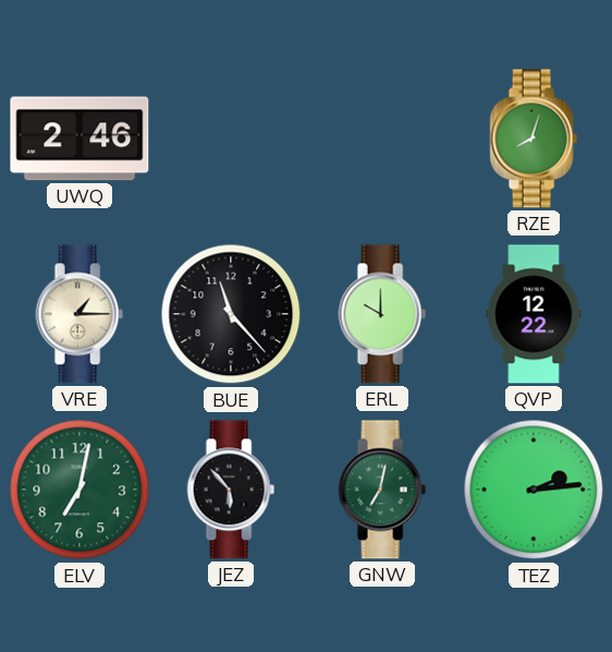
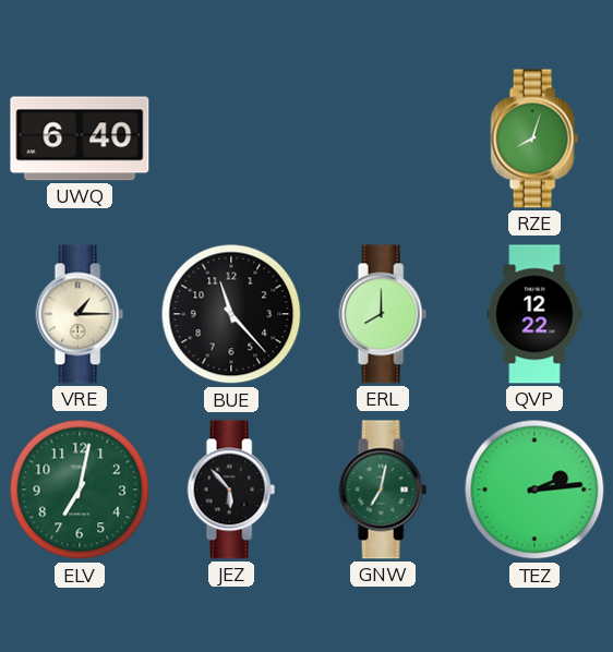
UWQ: 2:46 -> 6:40
ERL: 10:00 -> 8:00
